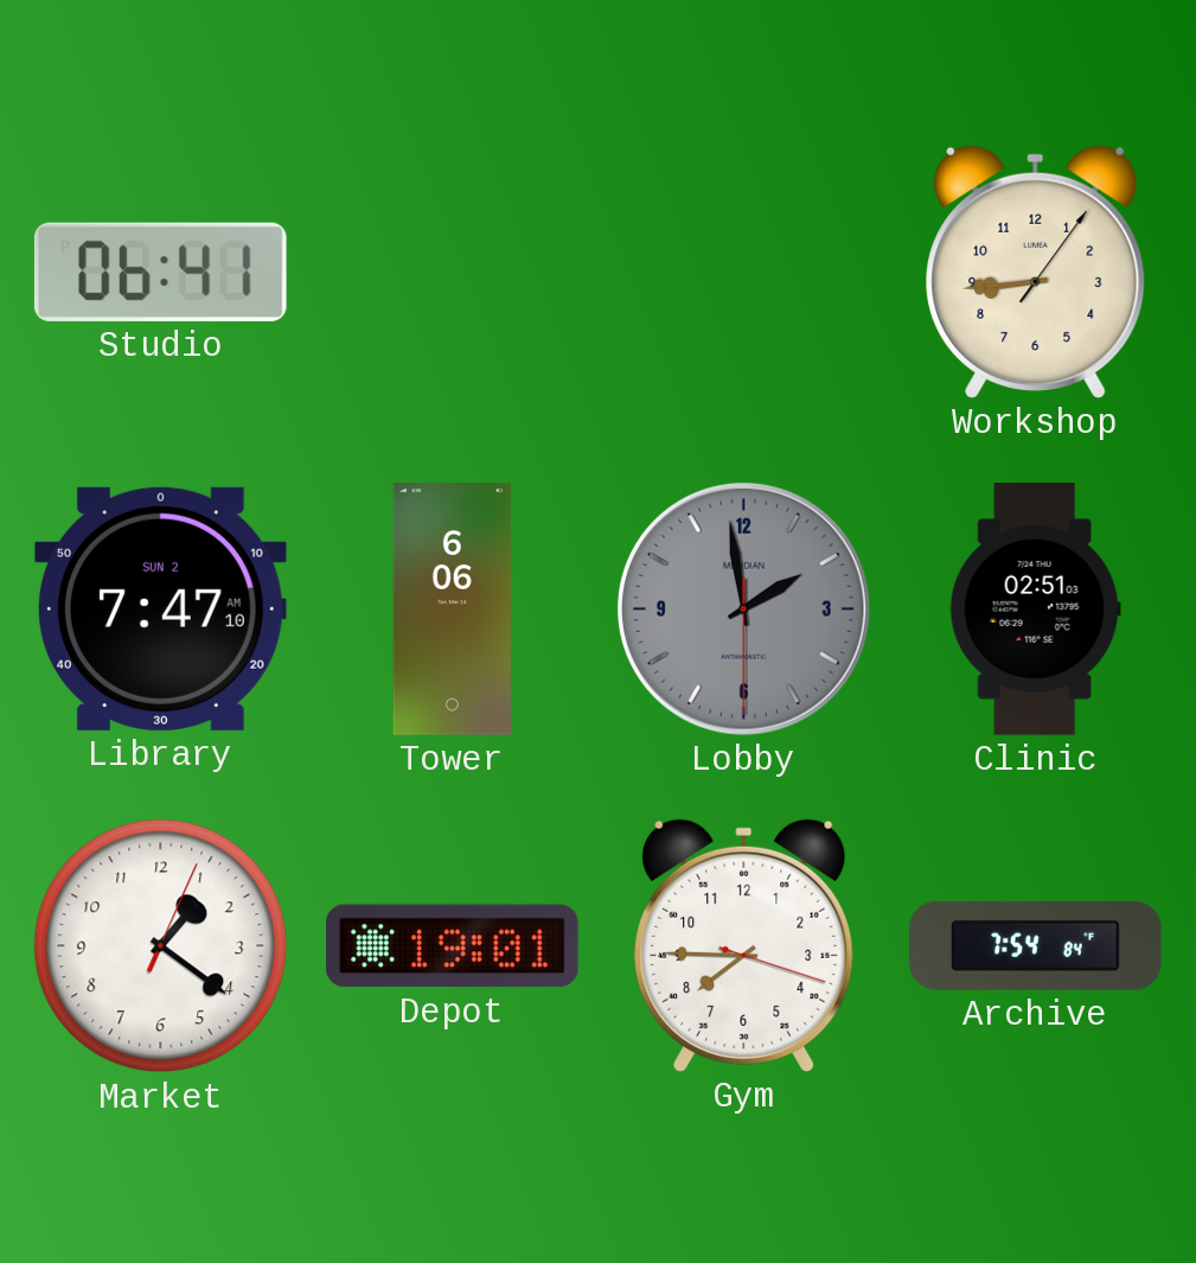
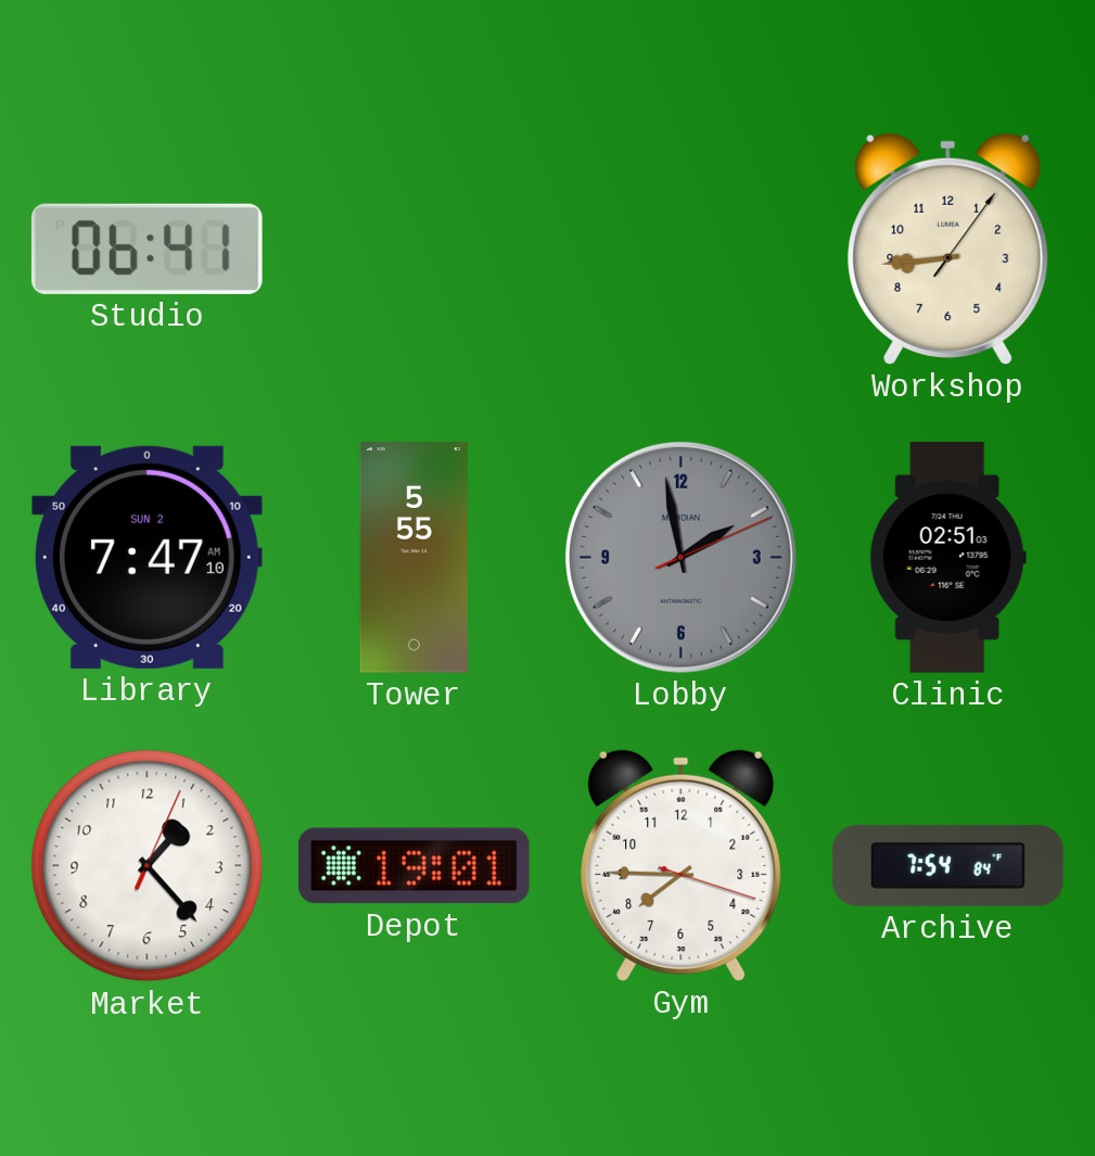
Tower: 6:06 -> 5:55
Lobby: 1:58:30 -> 1:58:11
Market: 1:21 -> 1:23
